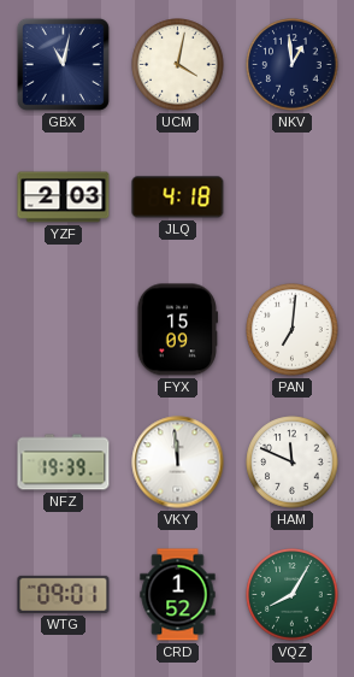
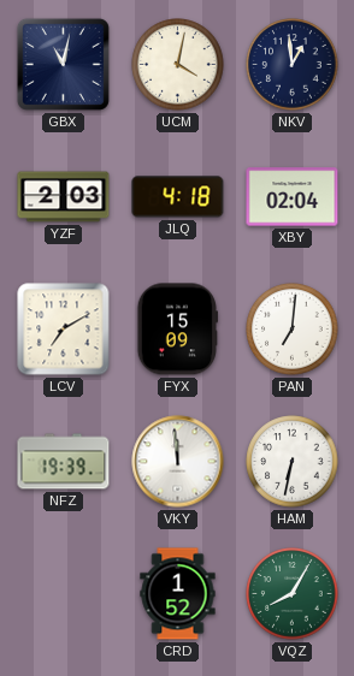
XBY: none -> 02:04
LCV: none -> 7:10
HAM: 11:49 -> 6:32
WTG: 09:01 -> none
